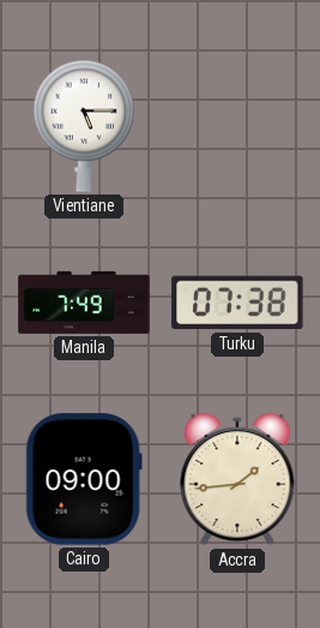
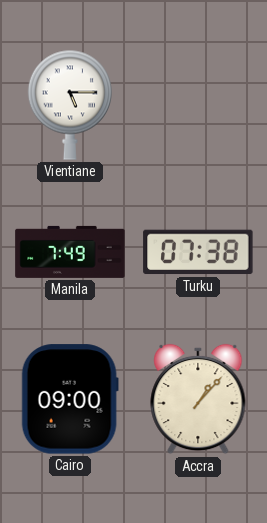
Accra: 1:44 -> 1:07
